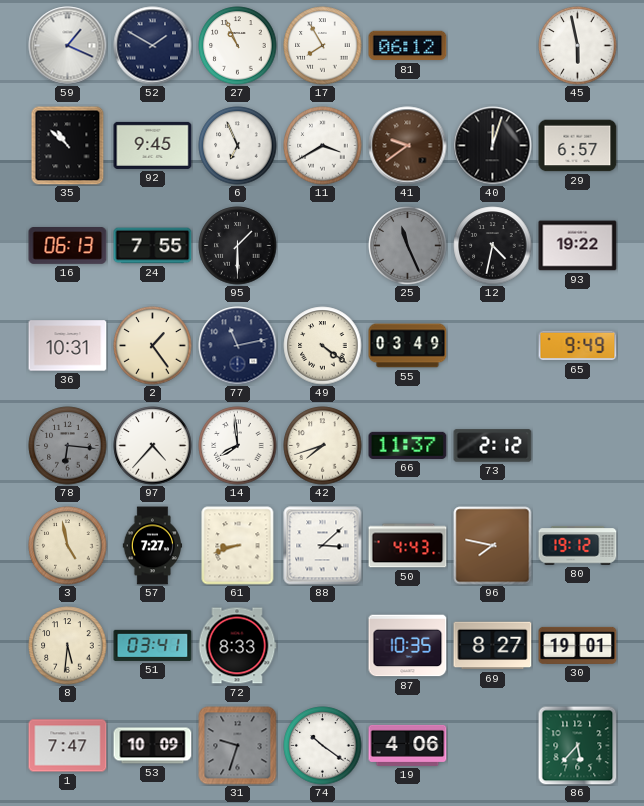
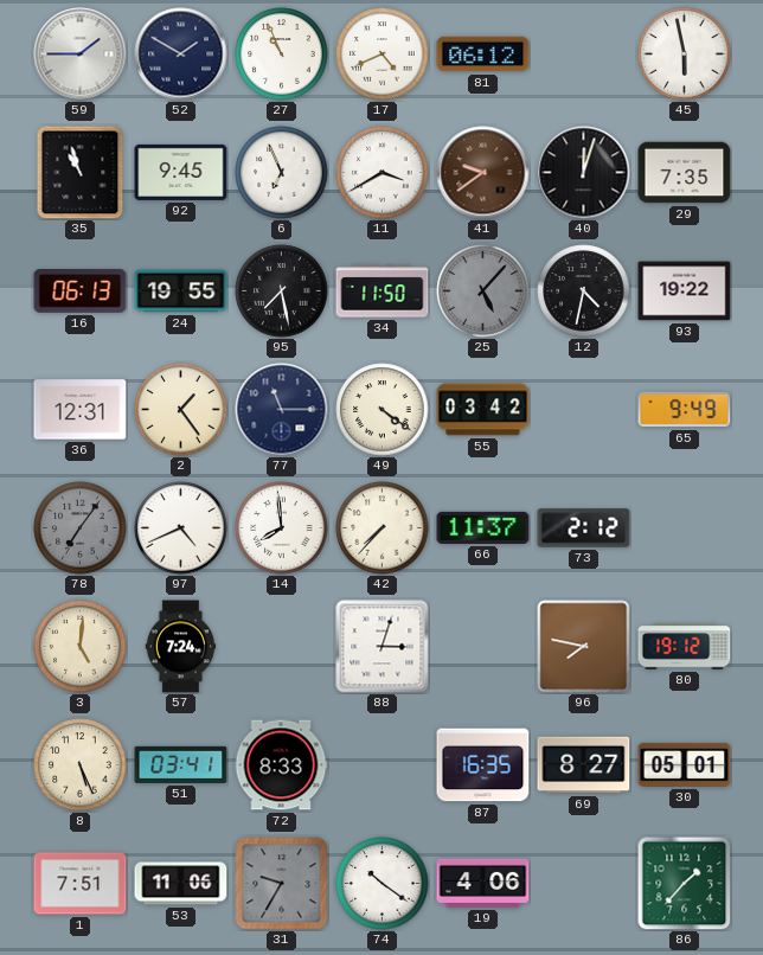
59: 1:19 -> 1:45
17: 7:55 -> 4:41
35: 10:52 -> 10:57
29: 6:57 -> 7:35
24: 7:55 -> 19:55
95: 1:30 -> 7:28
34: none -> 11:50
25: 11:26 -> 5:07
36: 10:31 -> 12:31
77: 11:13 -> 11:15
55: 03:49 -> 03:42
78: 6:16 -> 7:06
97: 4:37 -> 4:41
42: 7:42 -> 7:37
3: 4:58 -> 5:01
57: 7:27 -> 7:24
61: 8:42 -> none
88: 3:08 -> 3:03
50: 4:43 -> none
8: 5:31 -> 5:26
87: 10:35 -> 16:35
30: 19:01 -> 05:01
1: 7:47 -> 7:51
53: 10:09 -> 11:06
31: 9:33 -> 9:35
86: 5:37 -> 1:37
